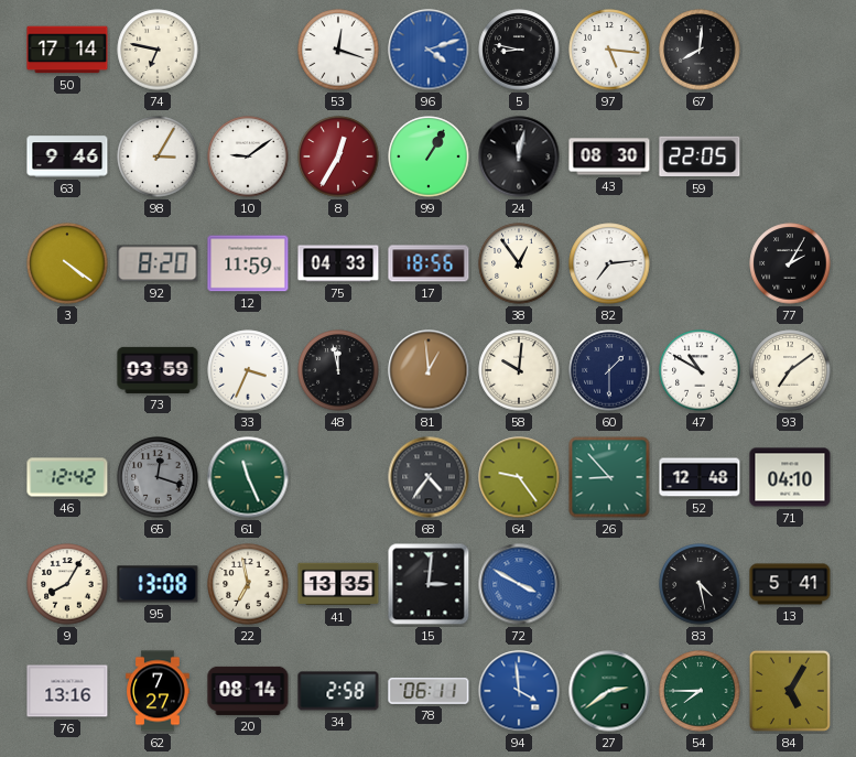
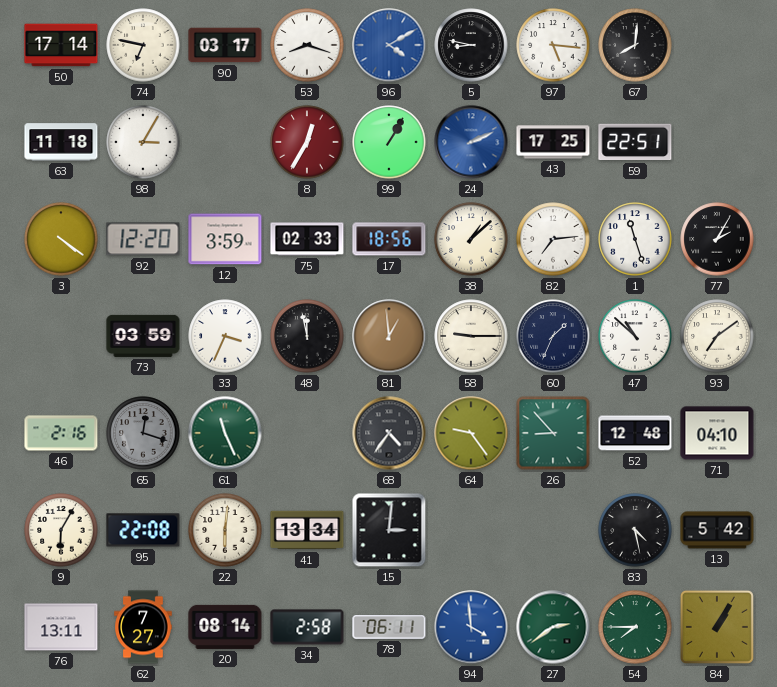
90: none -> 03:17
53: 12:18 -> 8:18
96: 4:12 -> 4:10
63: 9:46 -> 11:18
10: 9:09 -> none
24: 12:02 -> 2:11
24 dial: black -> blue
43: 08:30 -> 17:25
59: 22:05 -> 22:51
92: 8:20 -> 12:20
12: 11:59 -> 3:59
75: 04:33 -> 02:33
38: 12:54 -> 1:08
1: none -> 11:27
58: 10:01 -> 9:15
60: 1:30 -> 1:34
47: 10:50 -> 10:52
46: 12:42 -> 2:16
9: 8:05 -> 6:05
95: 13:08 -> 22:08
22: 6:58 -> 6:01
41: 13:35 -> 13:34
72: 3:50 -> none
13: 5:41 -> 5:42
76: 13:16 -> 13:11
84: 5:05 -> 1:05
